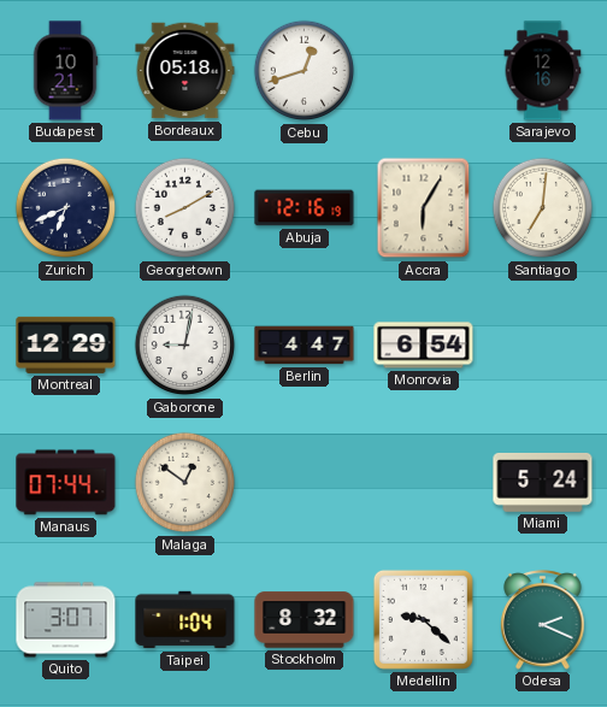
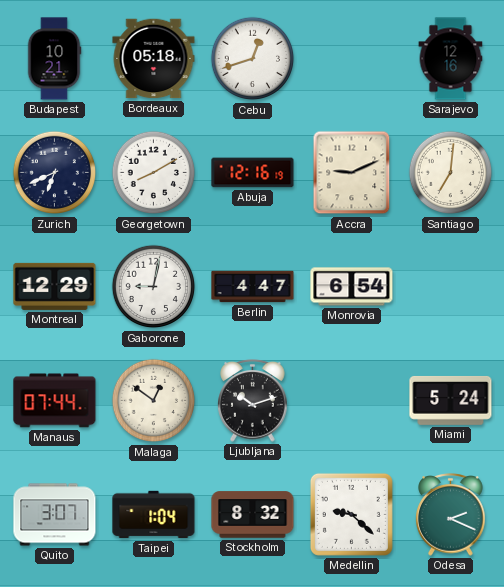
Accra: 6:05 -> 9:11
Ljubljana: none -> 10:12
